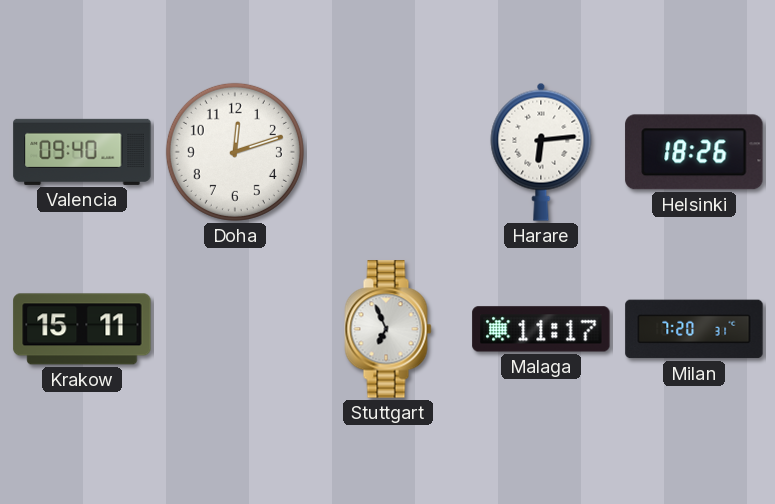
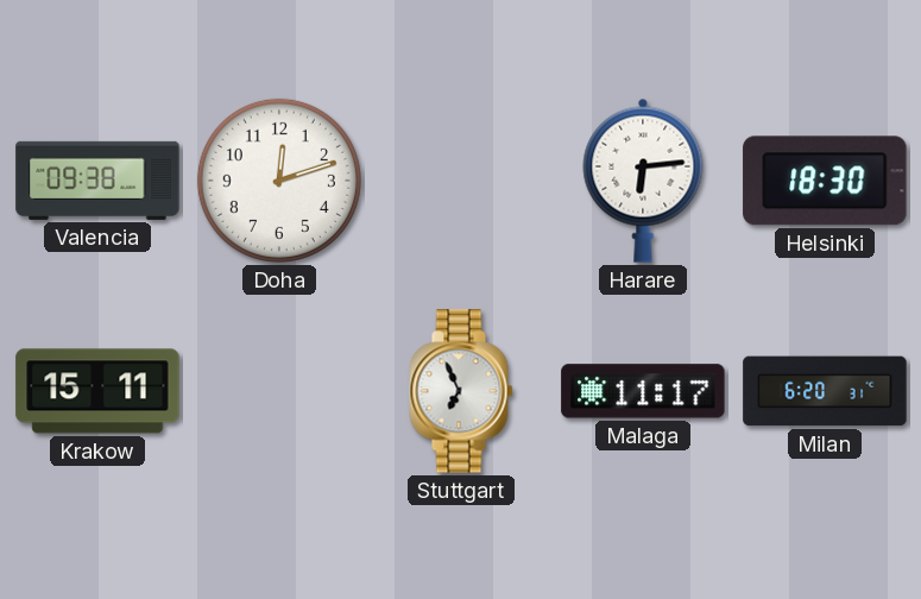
Valencia: 09:40 -> 09:38
Helsinki: 18:26 -> 18:30
Milan: 7:20 -> 6:20
